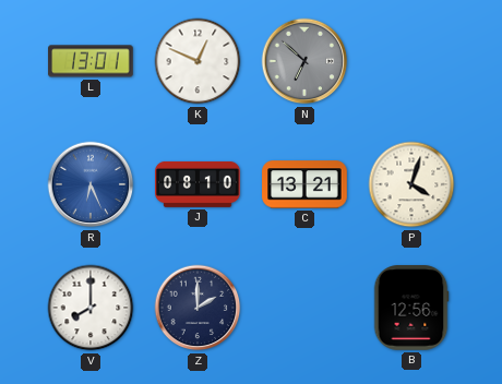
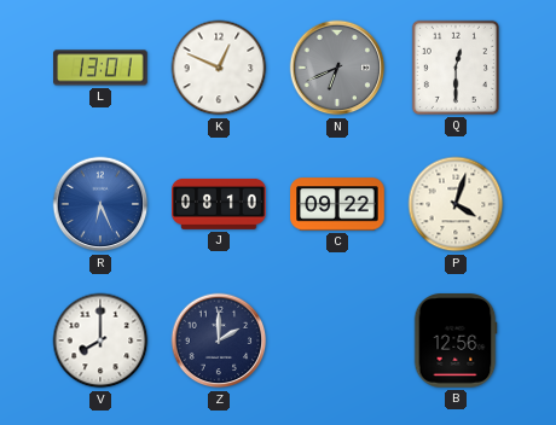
N: 6:52 -> 6:41
Q: none -> 12:30
C: 13:21 -> 09:22
